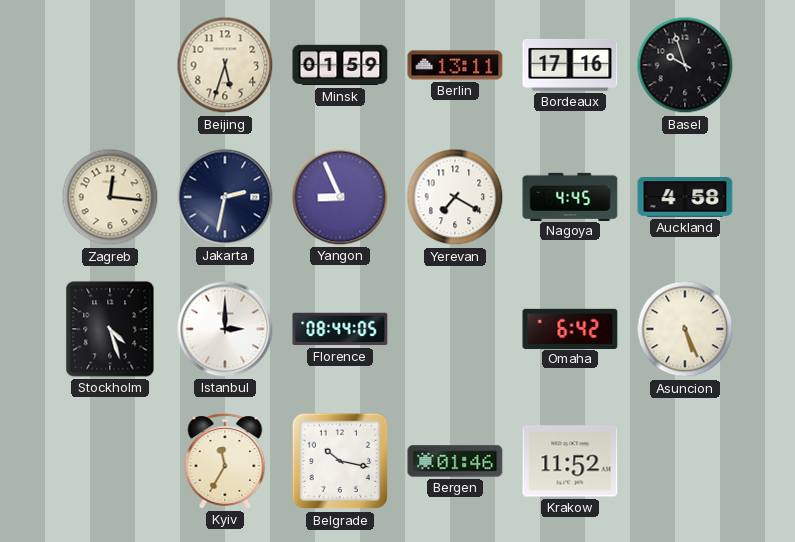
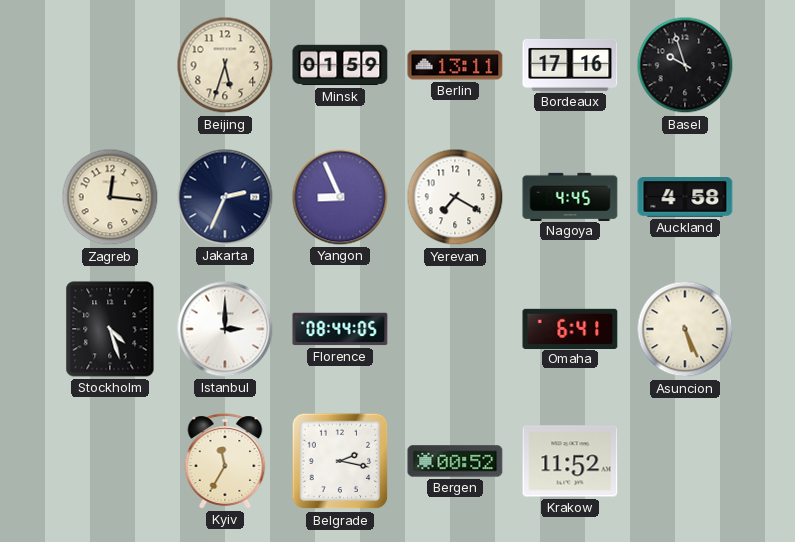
Jakarta: 2:32 -> 2:34
Omaha: 6:42 -> 6:41
Belgrade: 10:17 -> 2:17
Bergen: 01:46 -> 00:52
